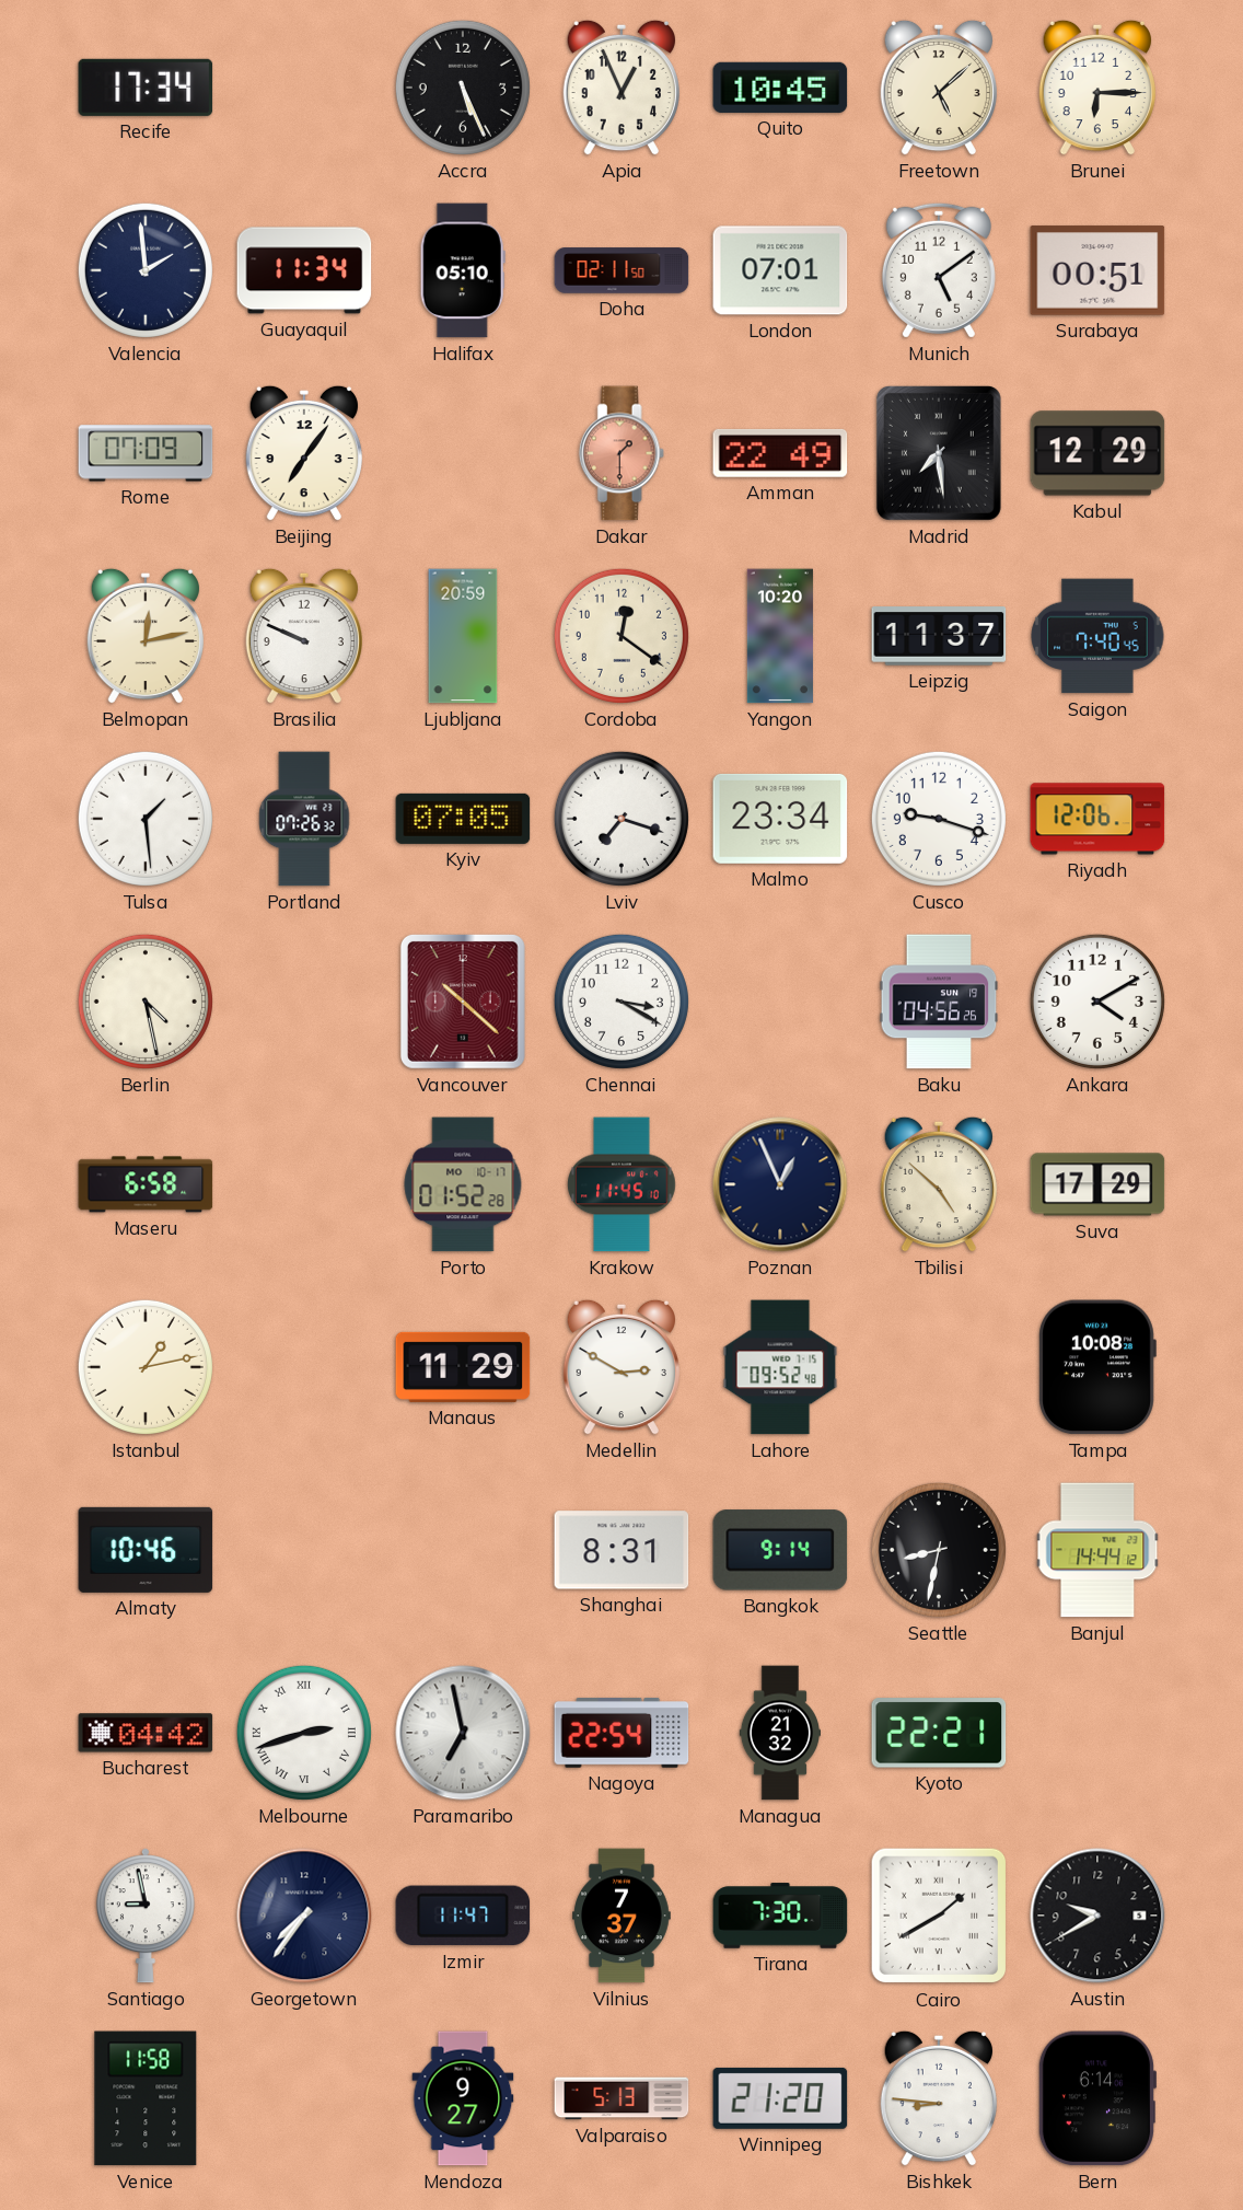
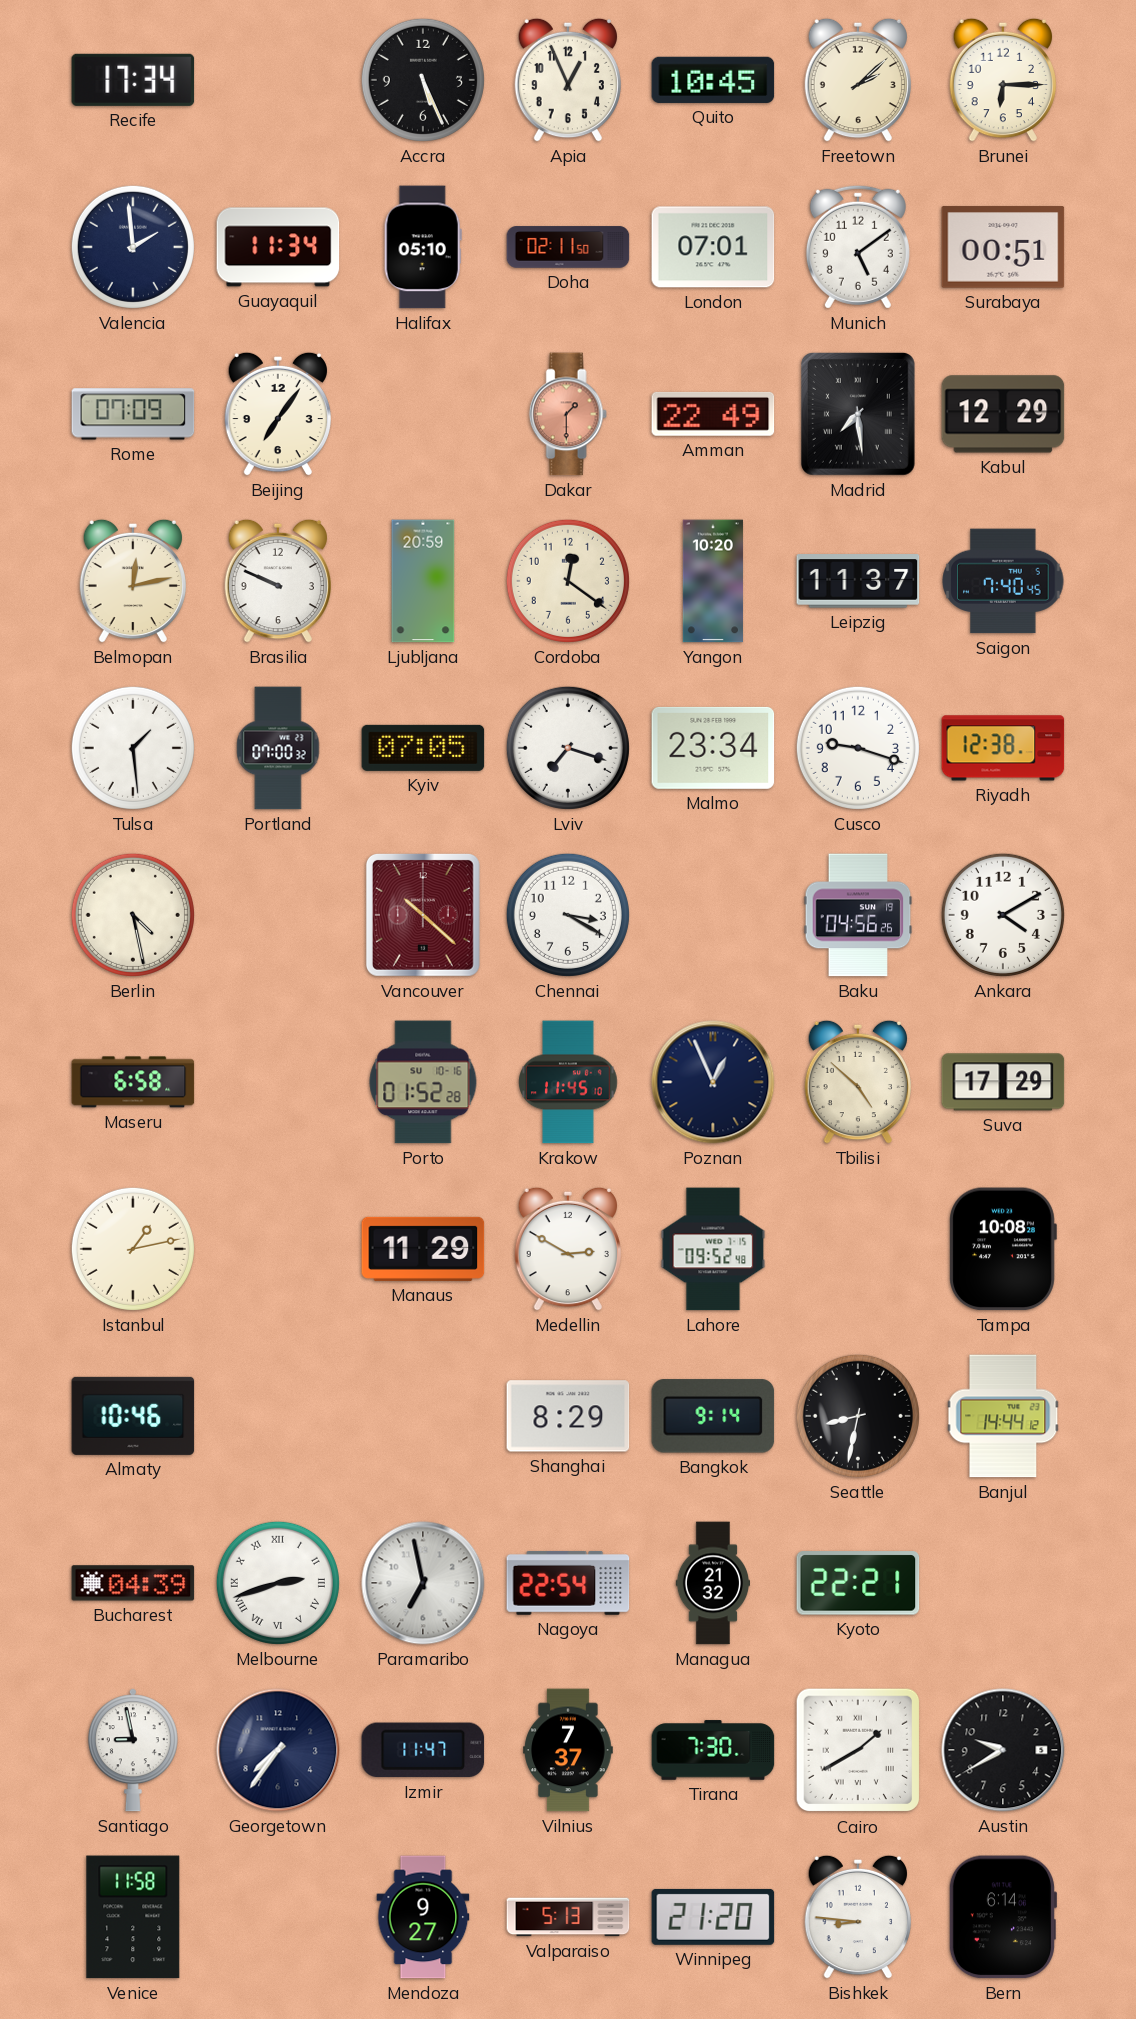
Freetown: 5:08 -> 2:08
Portland: 07:26 -> 07:00
Riyadh: 12:06 -> 12:38
Porto date: MO 10-17 -> SU 10-16
Shanghai: 8:31 -> 8:29
Bucharest: 04:42 -> 04:39
